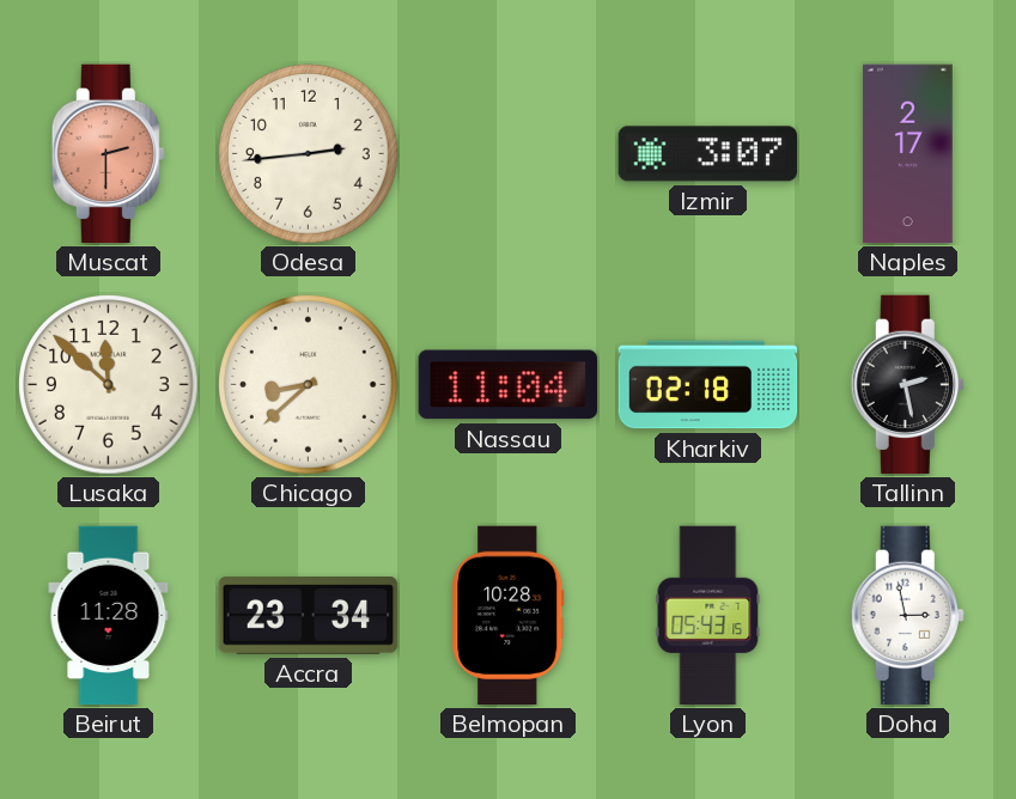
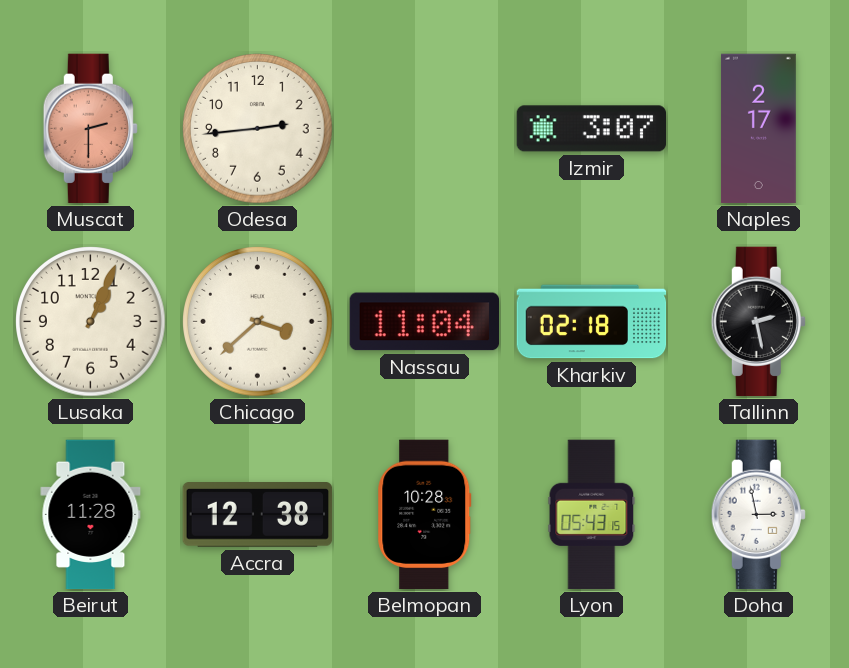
Lusaka: 11:52 -> 1:04
Chicago: 8:38 -> 3:38
Accra: 23:34 -> 12:38
